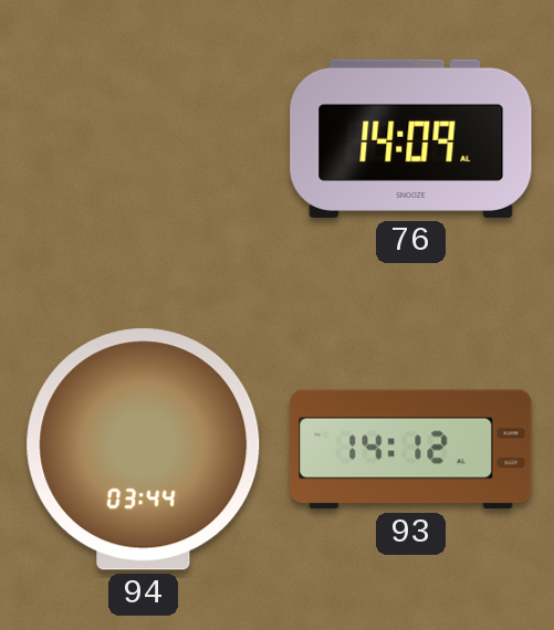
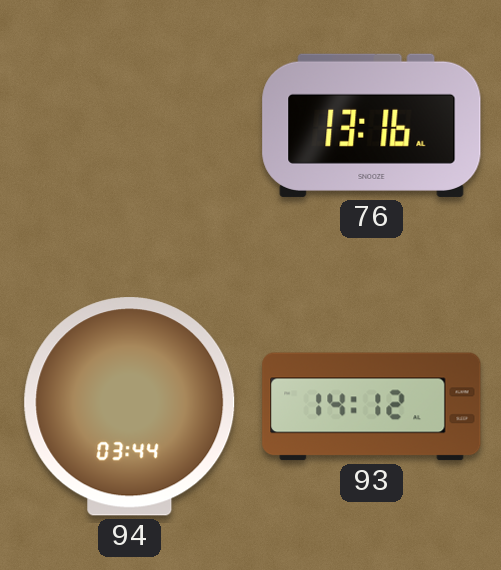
76: 14:09 -> 13:16
